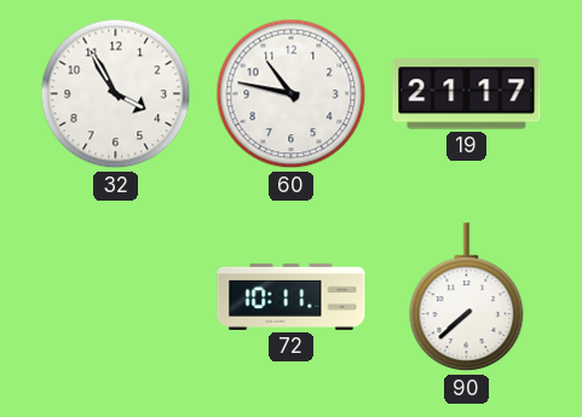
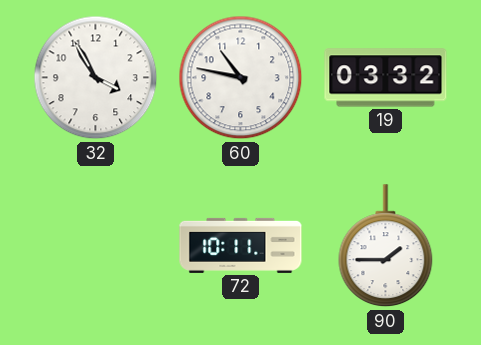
19: 21:17 -> 03:32
90: 7:38 -> 1:45
